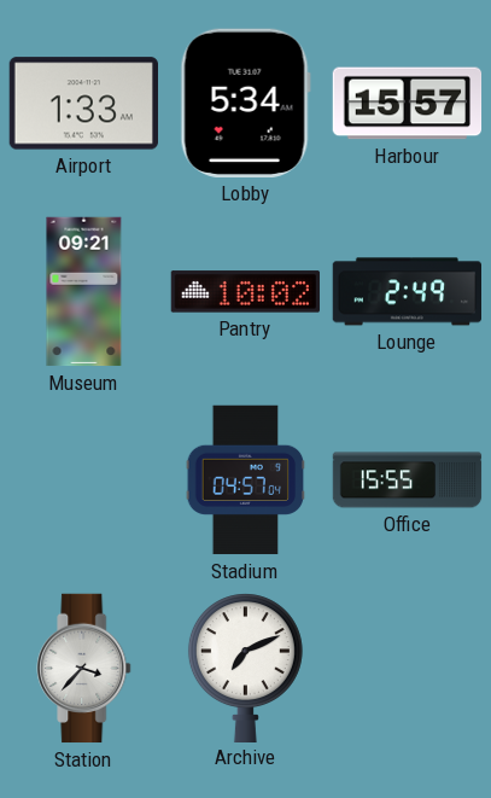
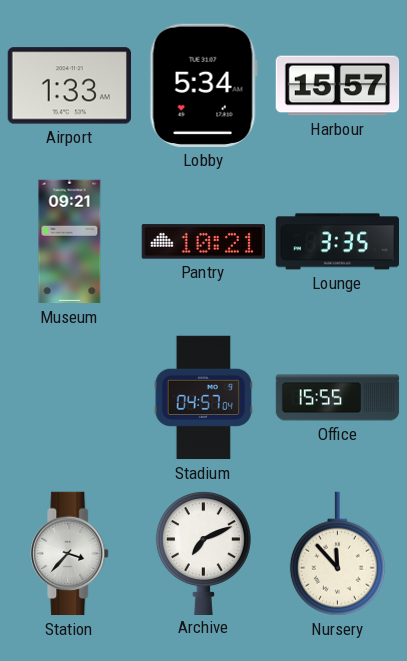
Pantry: 10:02 -> 10:21
Lounge: 2:49 -> 3:35
Nursery: none -> 11:53
